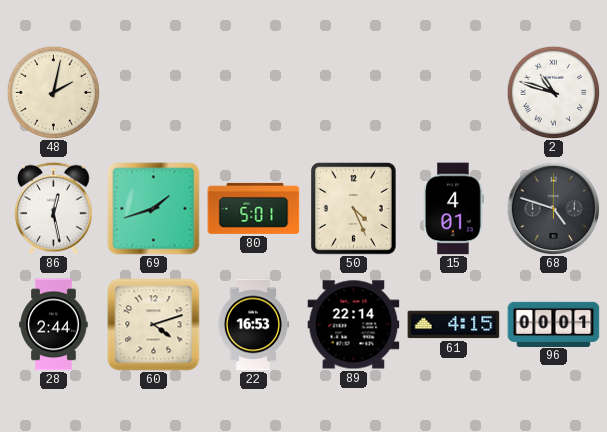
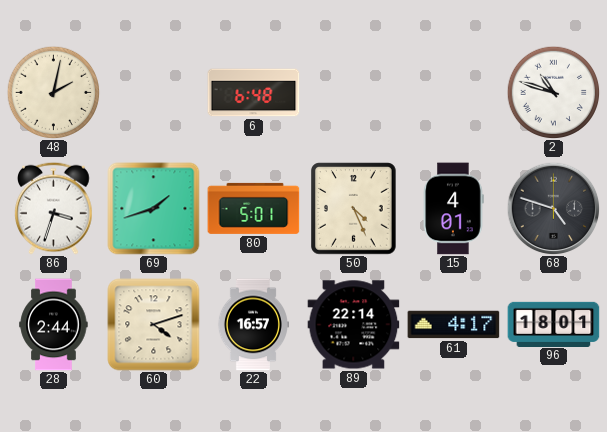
6: none -> 6:48
86: 12:28 -> 3:33
22: 16:53 -> 16:57
61: 4:15 -> 4:17
96: 00:01 -> 18:01
